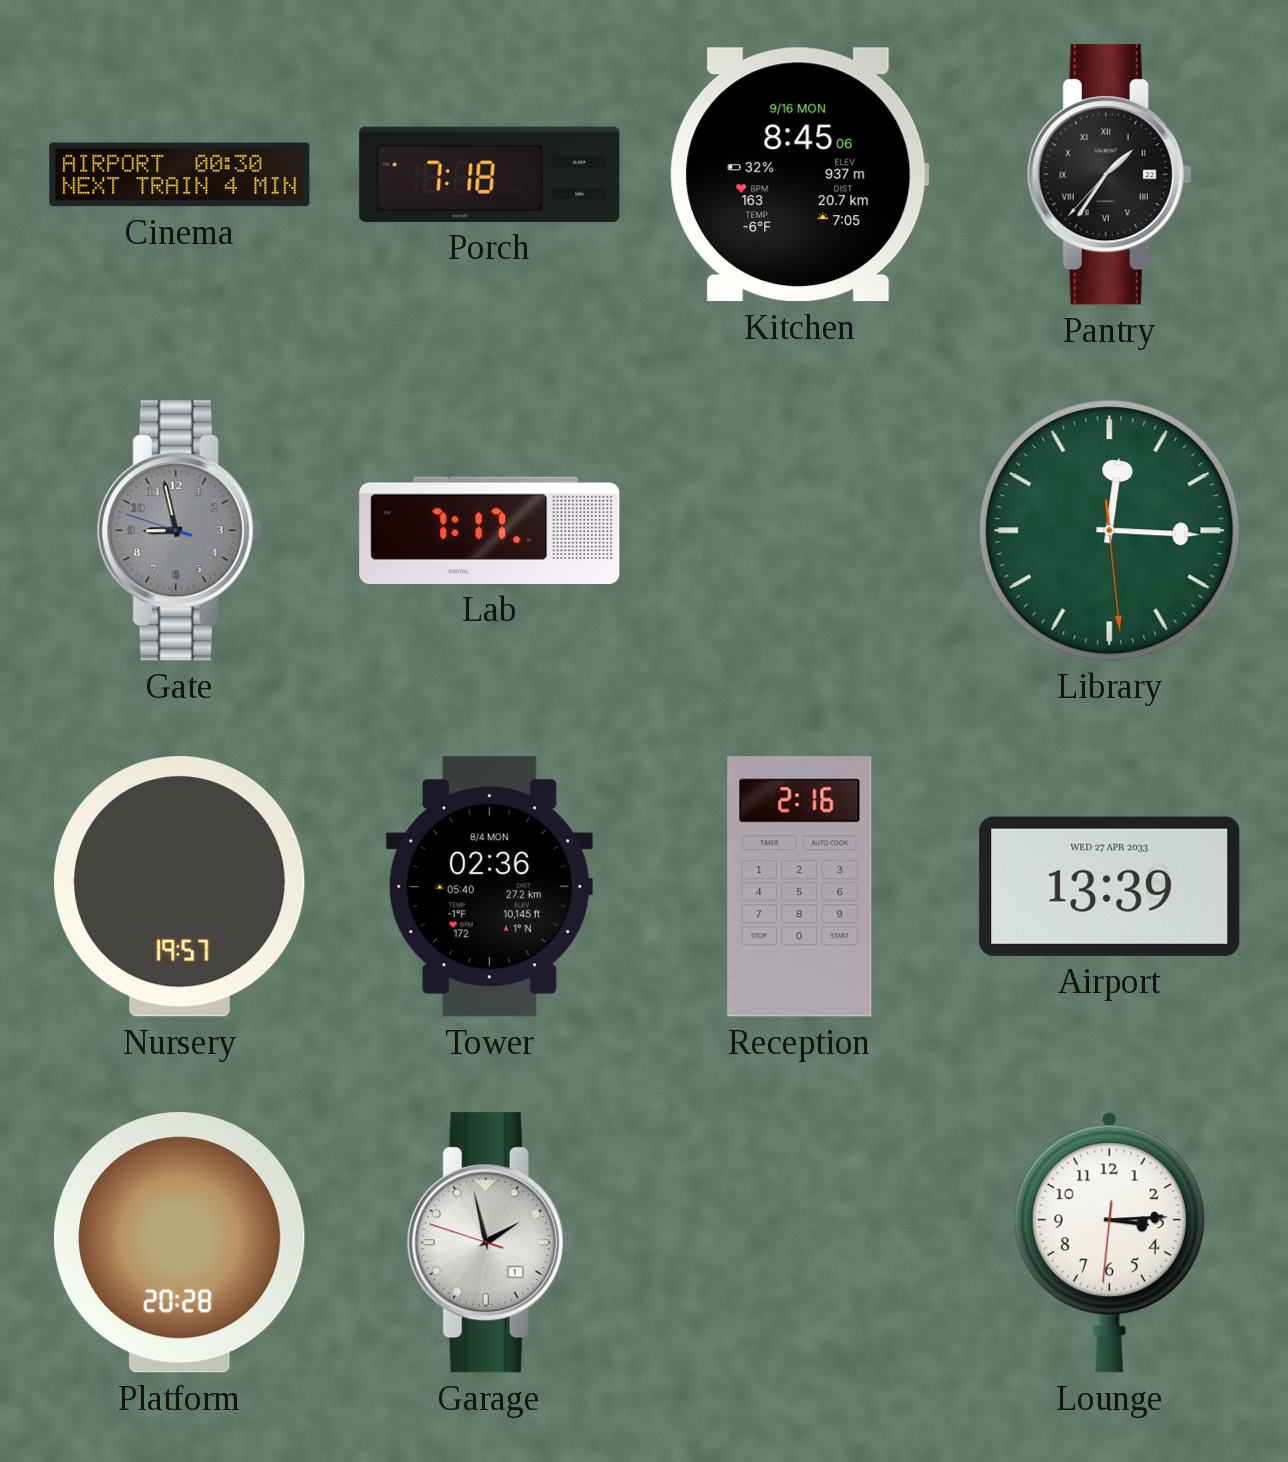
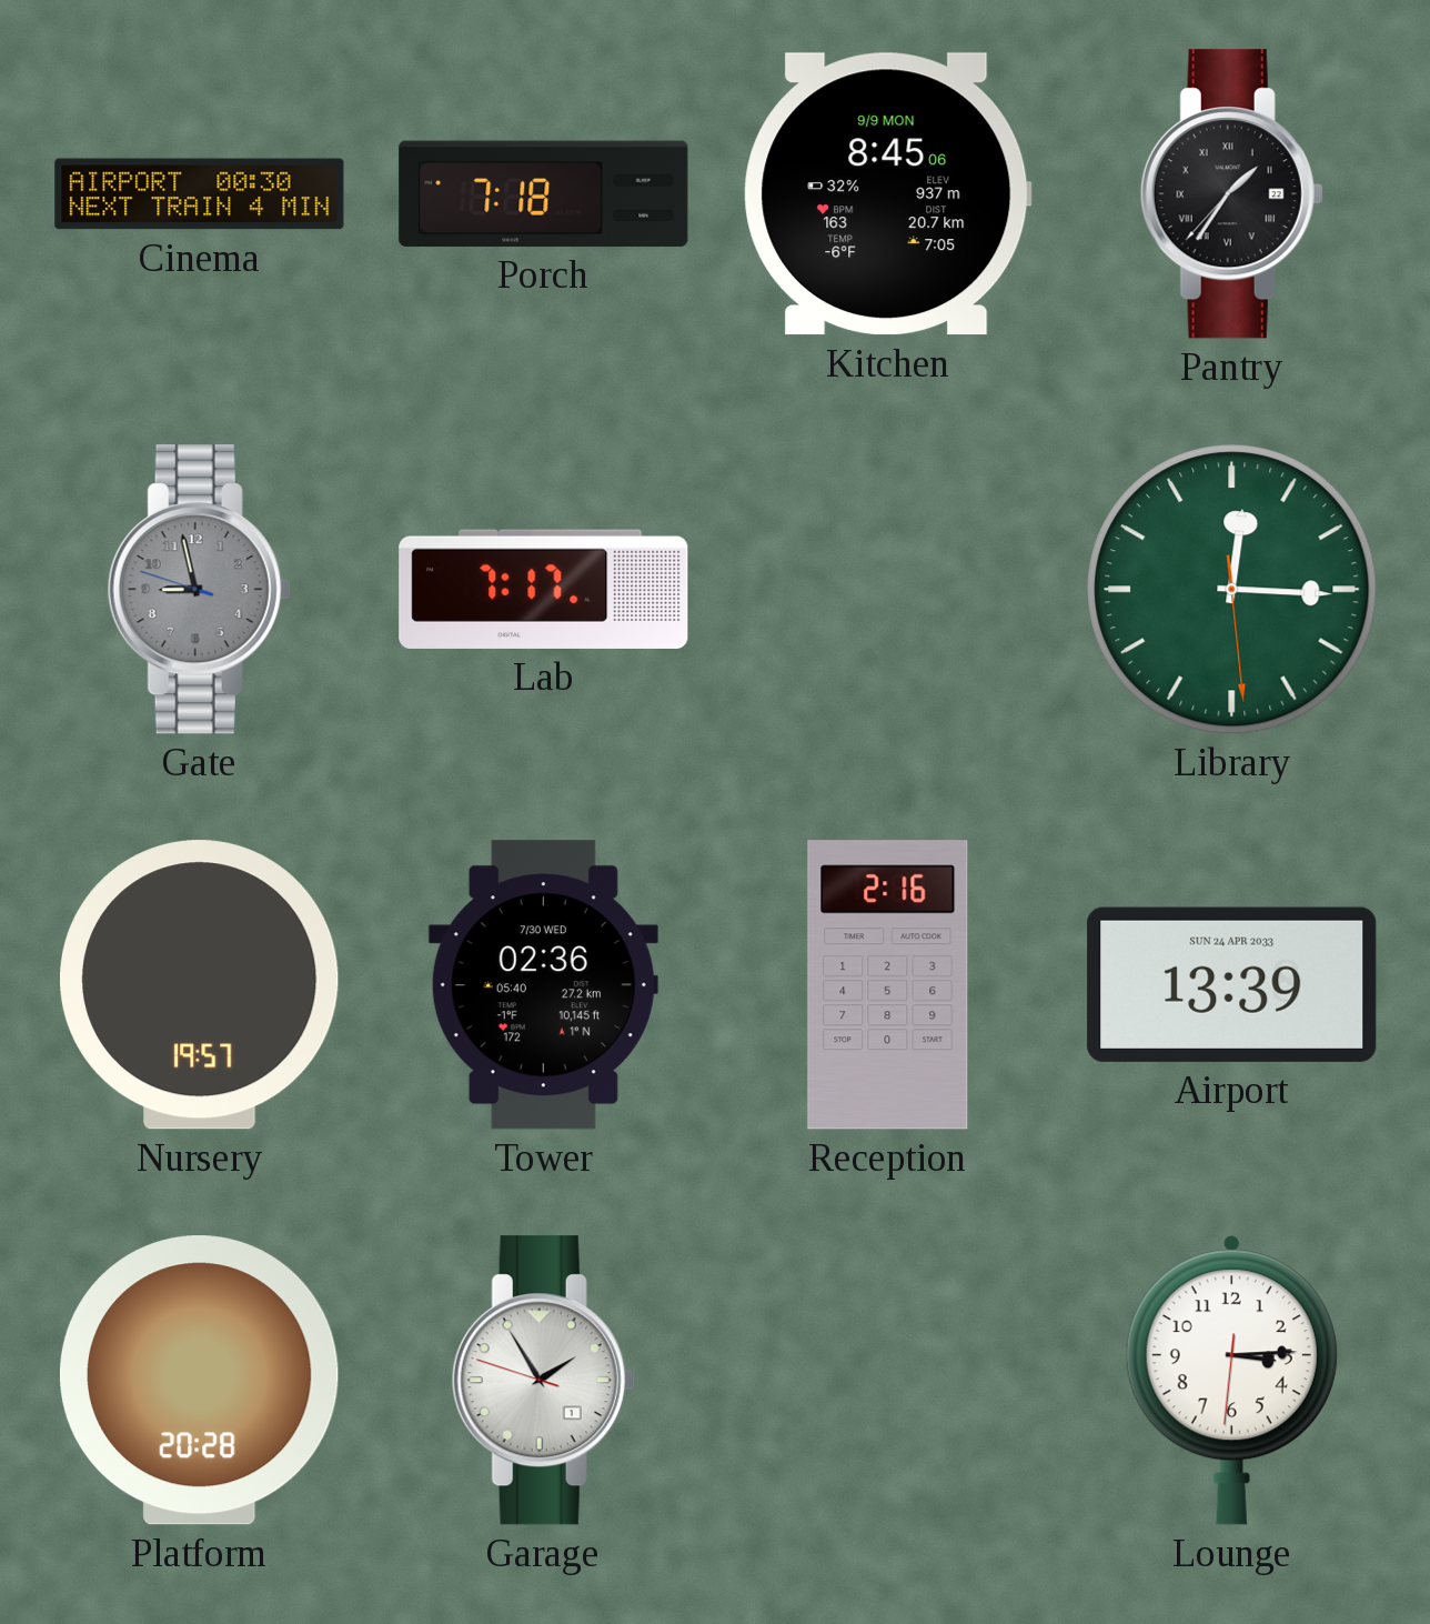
Kitchen date: 9/16 MON -> 9/9 MON
Tower date: 8/4 MON -> 7/30 WED
Airport date: WED 27 APR 2033 -> SUN 24 APR 2033
Garage: 1:57 -> 1:54
